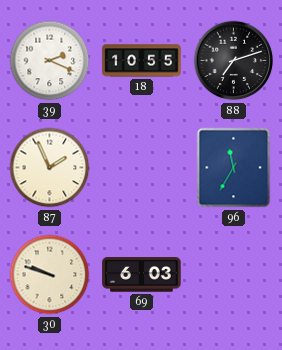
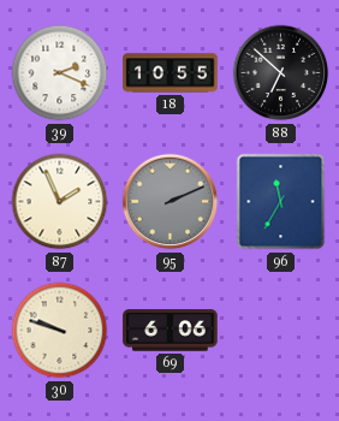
88: 7:12 -> 6:52
95: none -> 2:11
69: 6:03 -> 6:06
